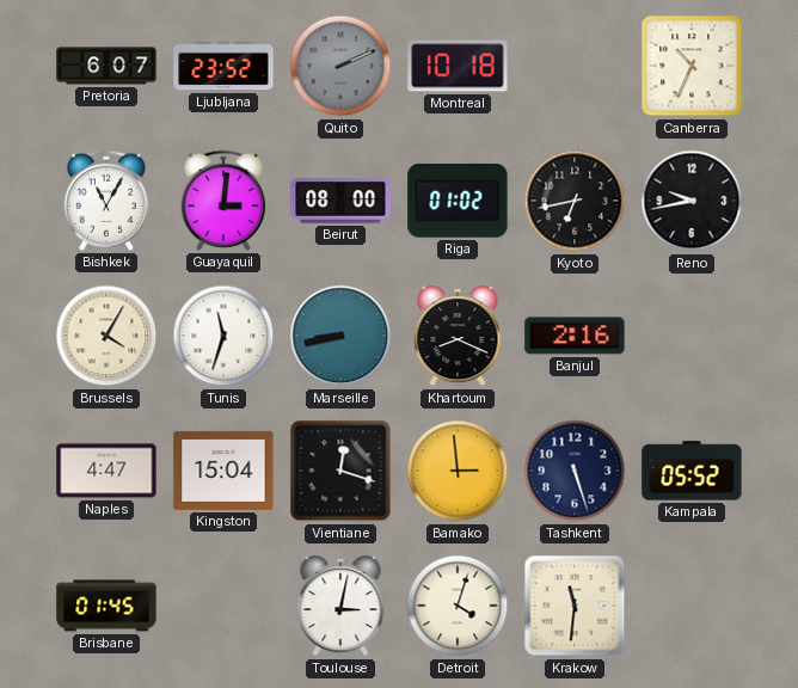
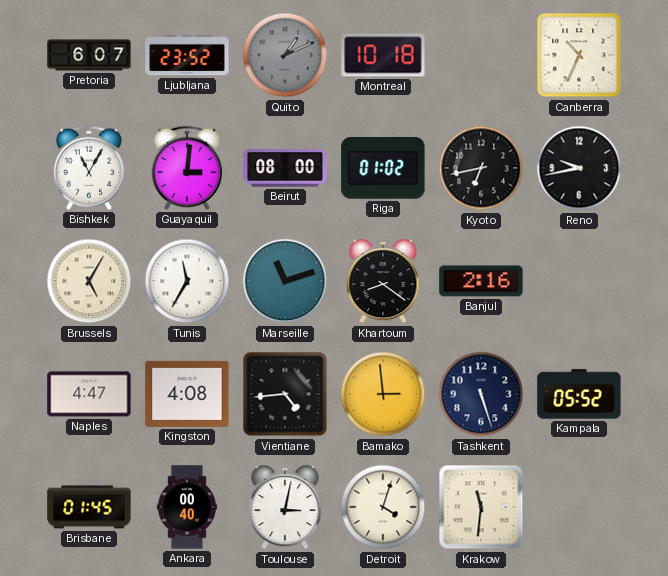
Quito: 2:11 -> 1:11
Brussels: 4:05 -> 5:05
Tunis: 11:33 -> 11:35
Marseille: 8:43 -> 11:12
Khartoum: 8:19 -> 8:21
Kingston: 15:04 -> 4:08
Vientiane: 12:18 -> 4:44
Ankara: none -> 00:40
